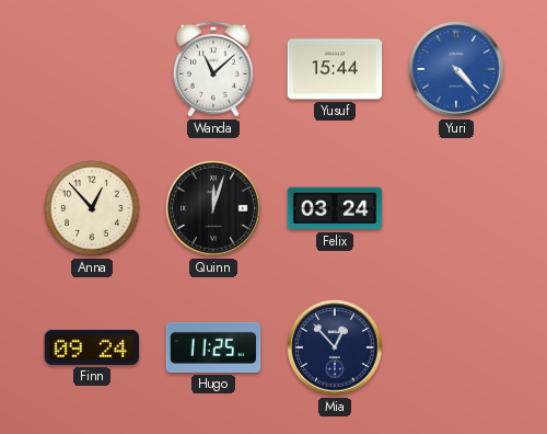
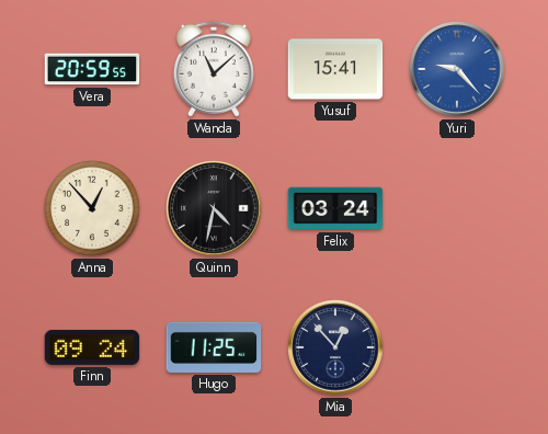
Vera: none -> 20:59
Yusuf: 15:44 -> 15:41
Yuri: 4:23 -> 9:23
Quinn: 12:03 -> 4:32
